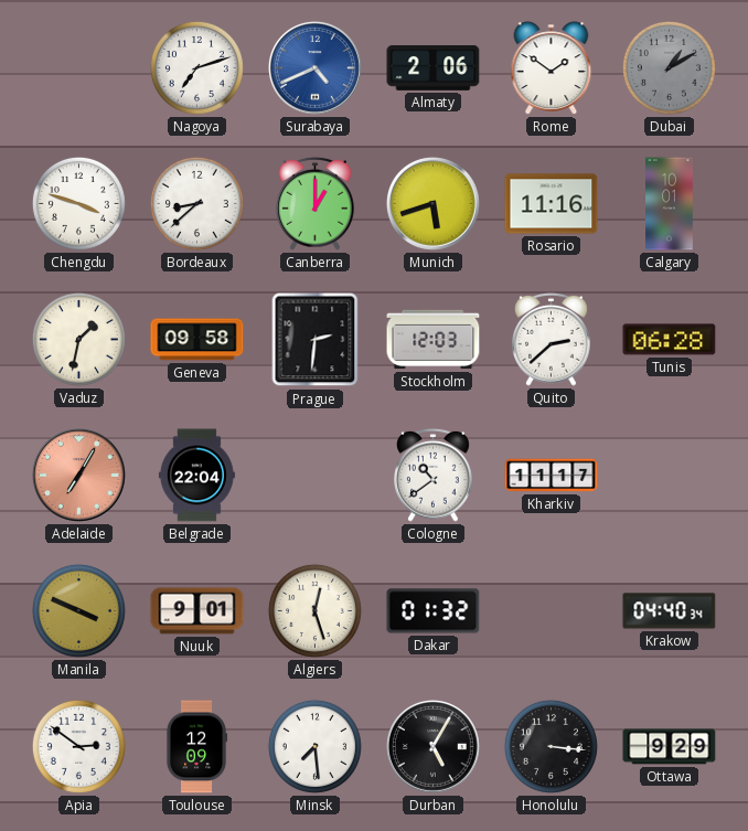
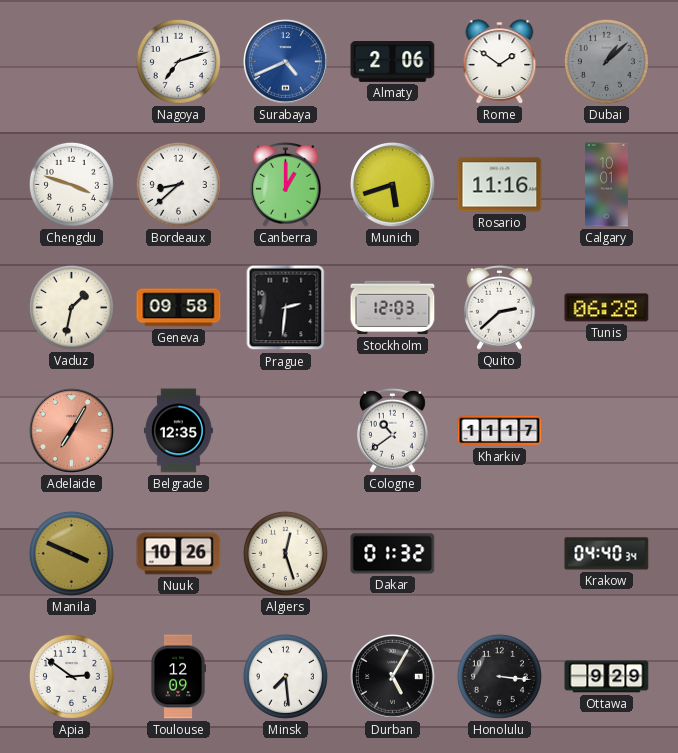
Dubai: 1:10 -> 1:08
Belgrade: 22:04 -> 12:35
Nuuk: 9:01 -> 10:26
